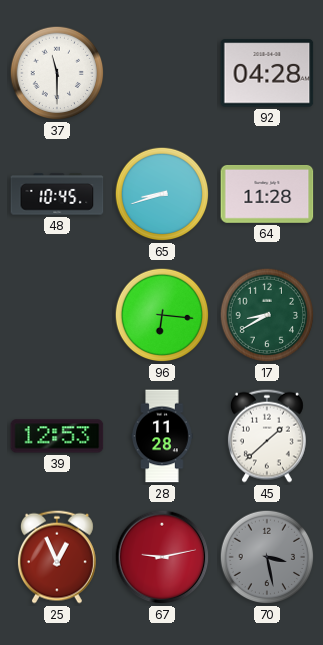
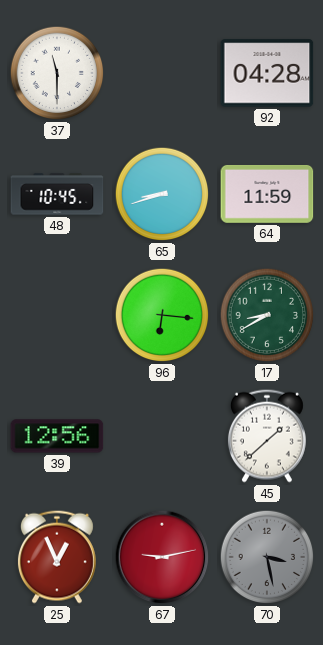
64: 11:28 -> 11:59
39: 12:53 -> 12:56
28: 11:28 -> none
